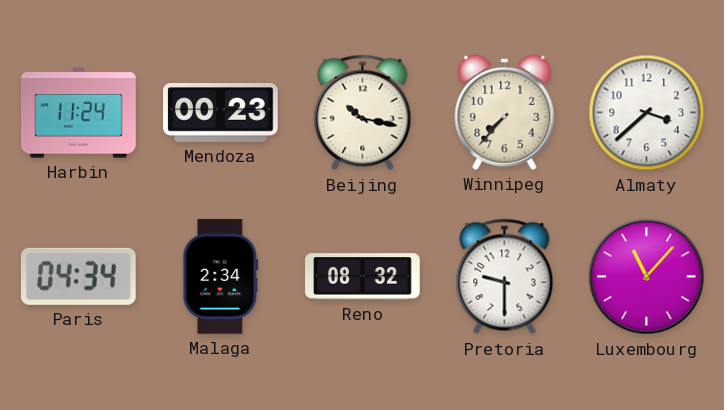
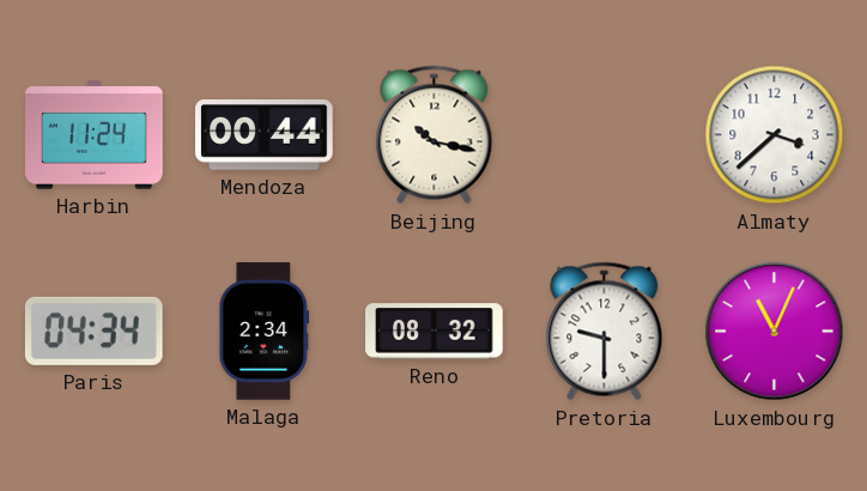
Mendoza: 00:23 -> 00:44
Winnipeg: 7:37 -> none
Luxembourg: 11:07 -> 11:04
